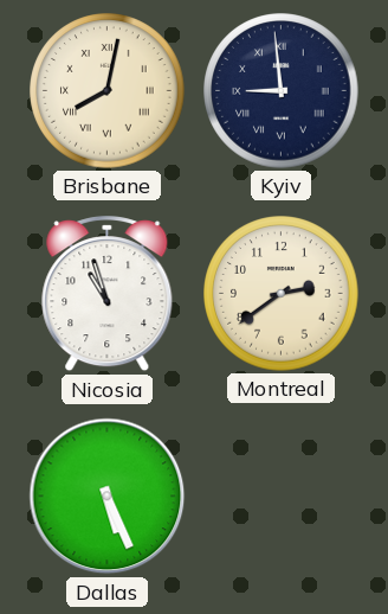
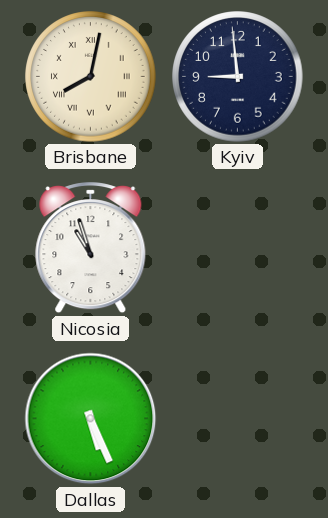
Kyiv numerals: Roman -> Arabic
Montreal: 2:39 -> none
